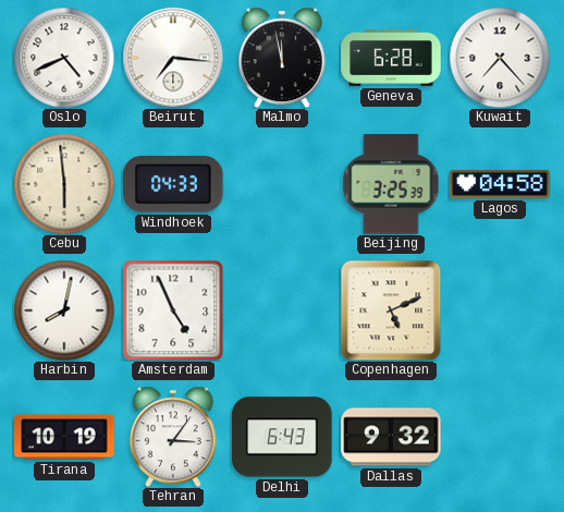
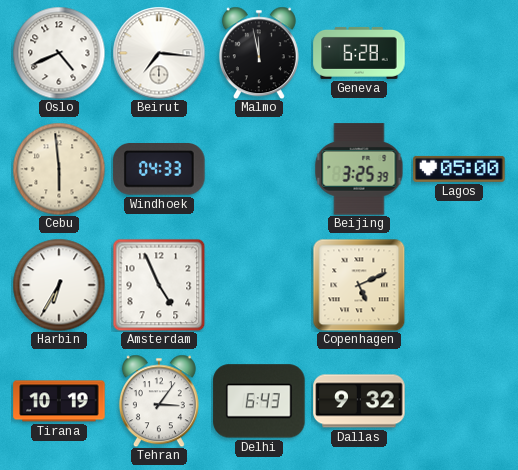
Kuwait: 7:23 -> none
Lagos: 04:58 -> 05:00
Harbin: 8:02 -> 6:35
